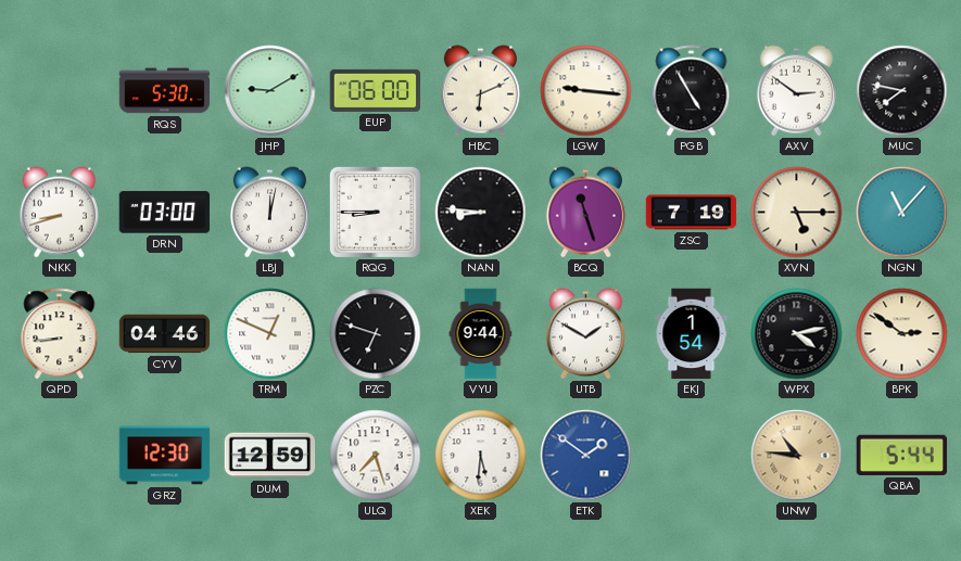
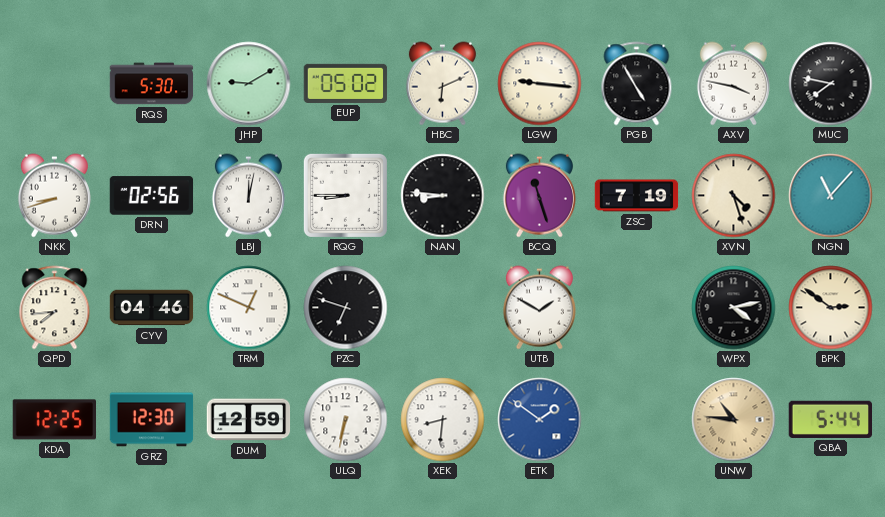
EUP: 06:00 -> 05:02
AXV: 2:51 -> 3:47
DRN: 03:00 -> 02:56
XVN: 5:15 -> 4:27
QPD: 8:44 -> 7:44
VYU: 9:44 -> none
EKJ: 1:54 -> none
KDA: none -> 12:25
ULQ: 7:27 -> 6:32
XEK: 5:31 -> 8:31
